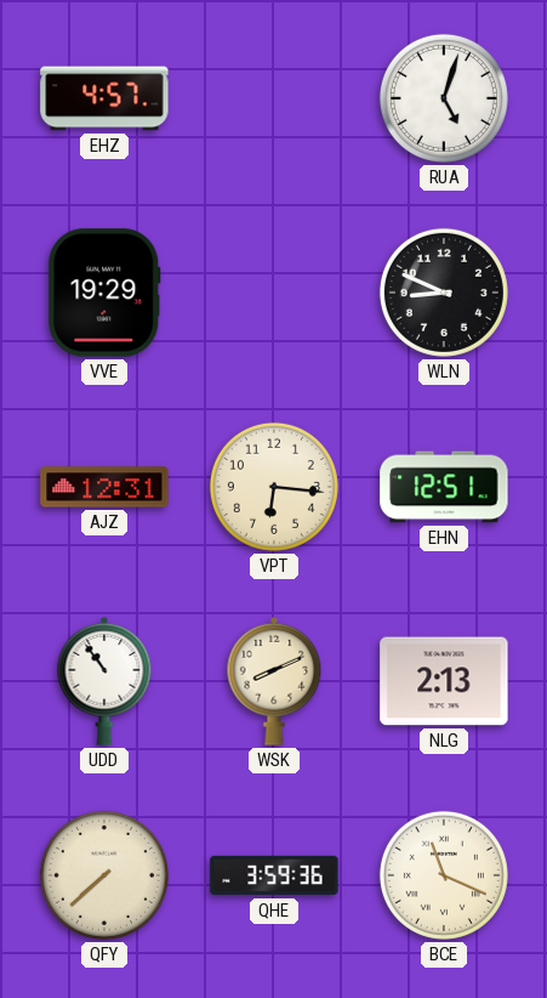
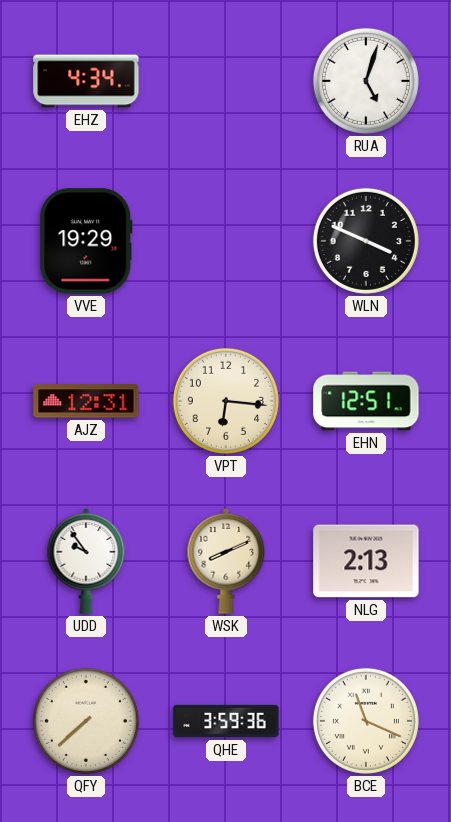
EHZ: 4:57 -> 4:34
WLN: 8:49 -> 3:49
UDD: 10:54 -> 9:54
